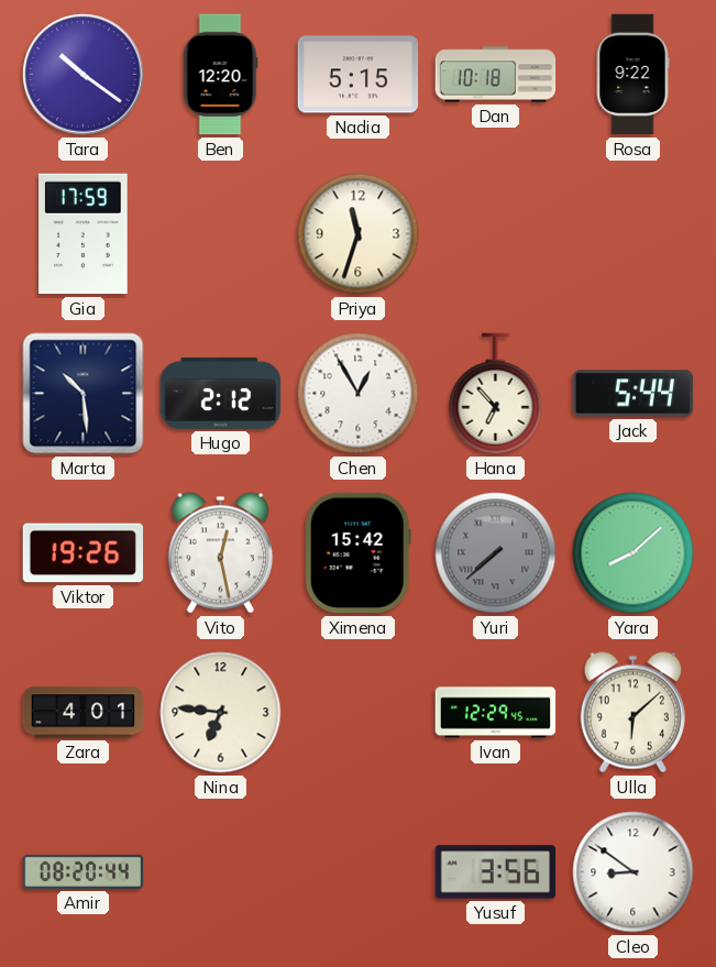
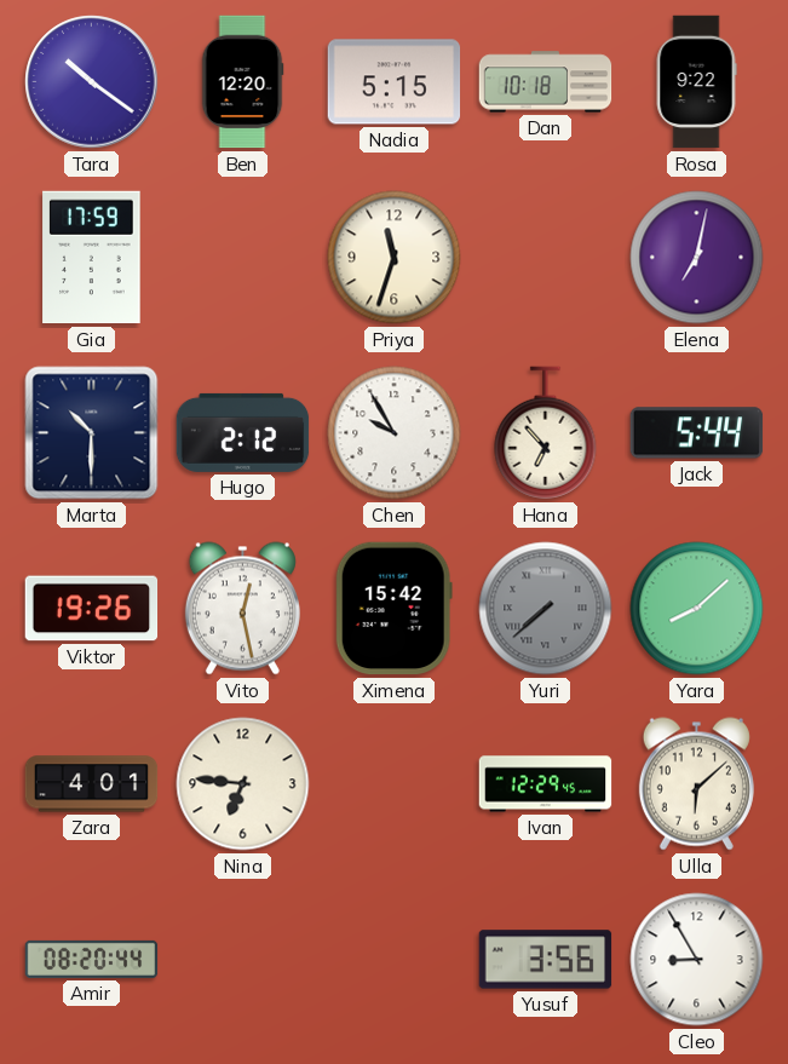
Elena: none -> 7:02
Marta: 10:29 -> 10:30
Chen: 12:55 -> 9:55
Cleo: 8:51 -> 8:55
